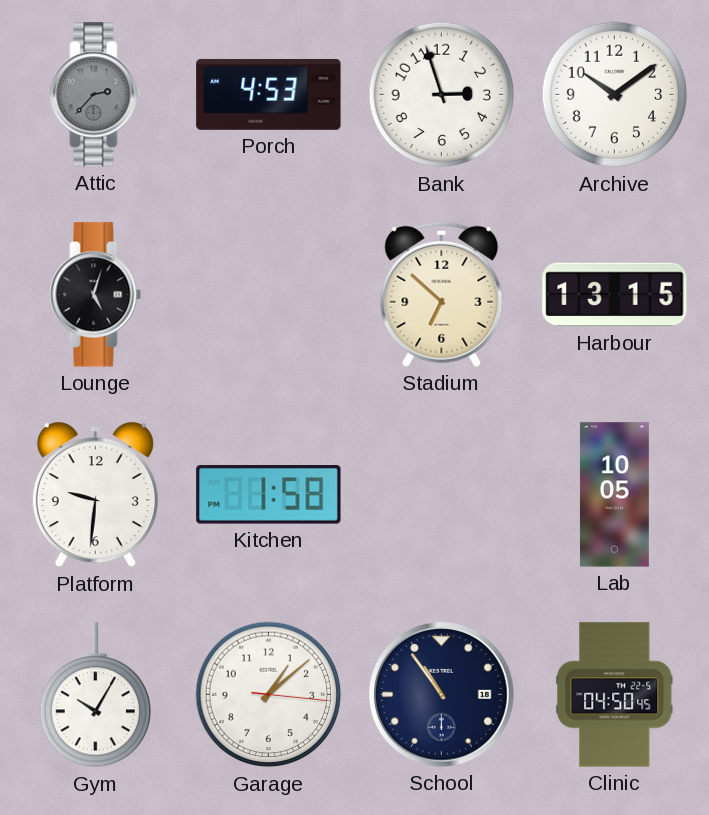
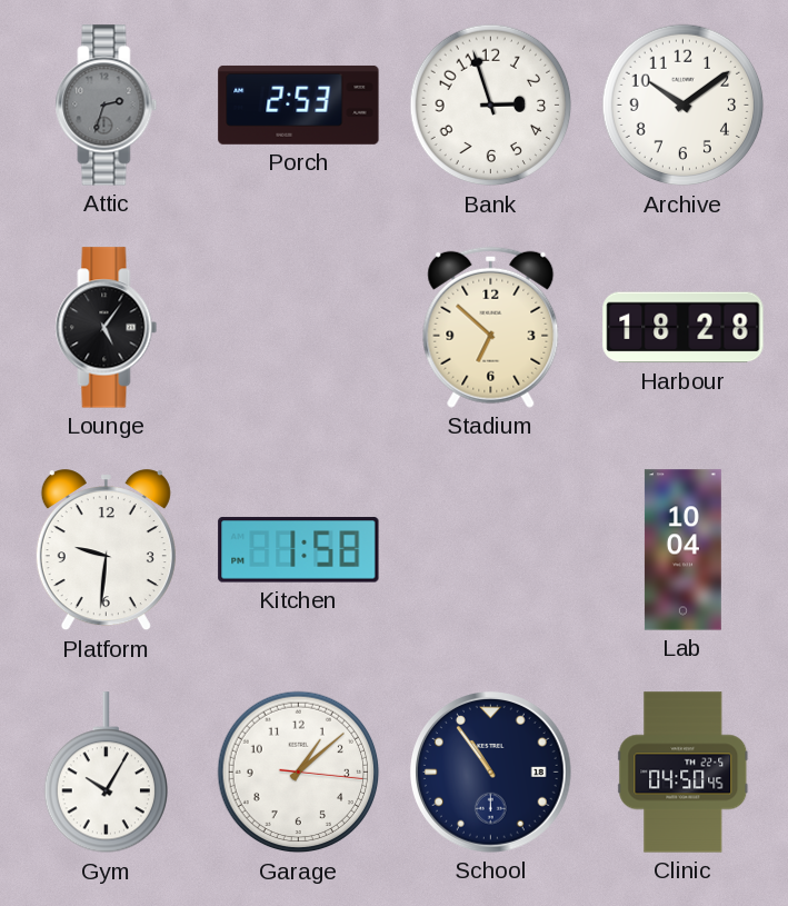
Attic: 2:37 -> 2:33
Porch: 4:53 -> 2:53
Lounge: 5:03 -> 5:06
Harbour: 13:15 -> 18:28
Lab: 10:05 -> 10:04
